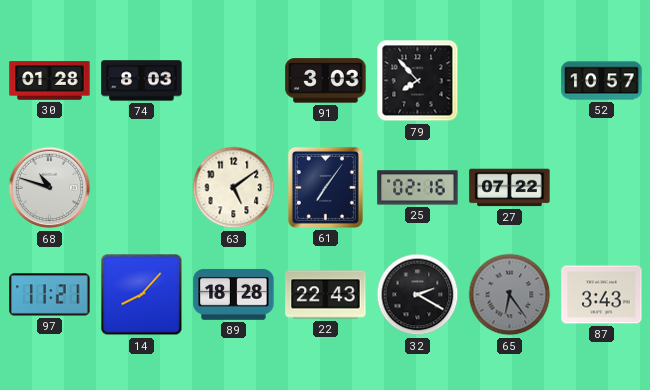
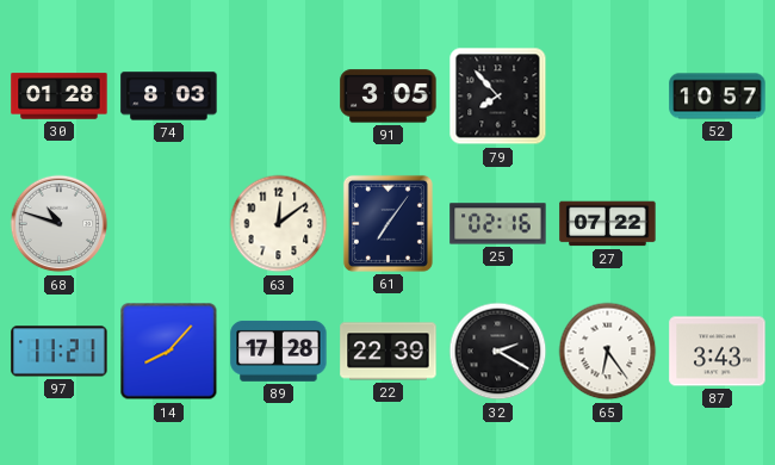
91: 3:03 -> 3:05
63: 5:09 -> 12:09
89: 18:28 -> 17:28
22: 22:43 -> 22:39
65 dial: grey -> white
